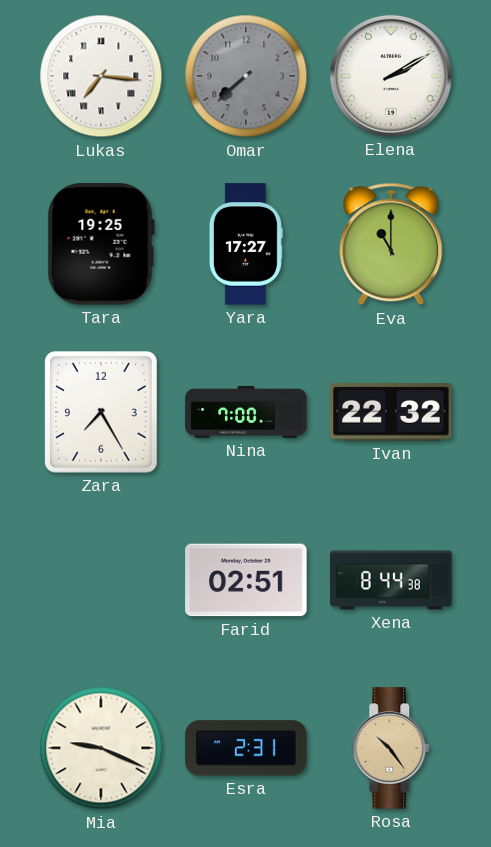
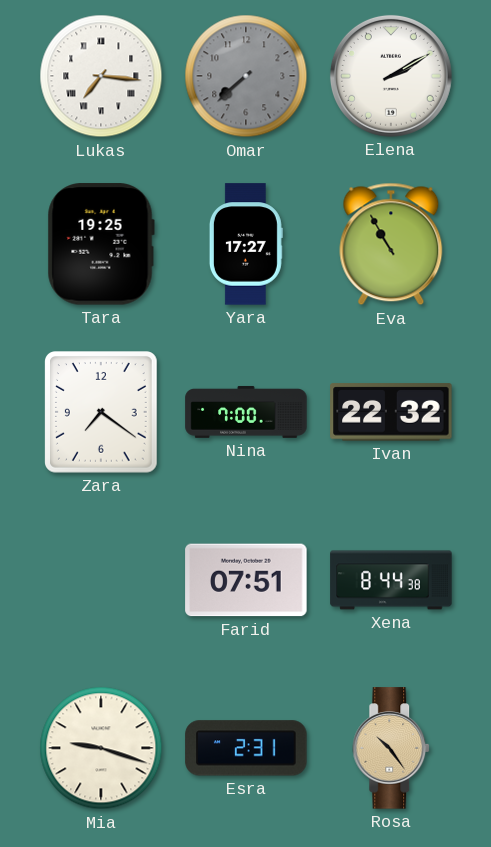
Eva: 11:00 -> 10:55
Zara: 7:25 -> 7:21
Farid: 02:51 -> 07:51
Mia: 9:19 -> 9:18
